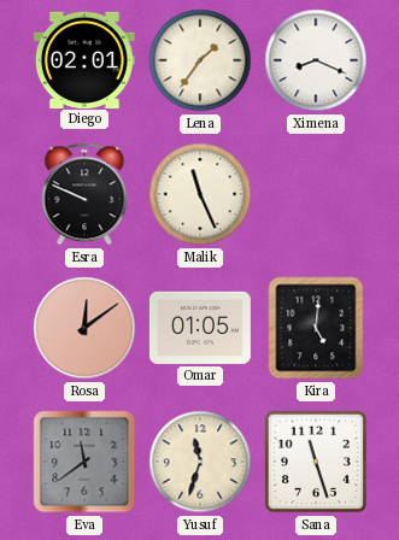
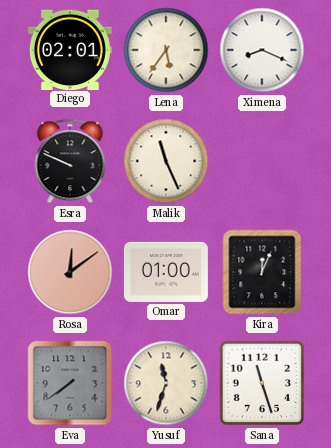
Lena: 1:36 -> 5:36
Omar: 01:05 -> 01:00
Kira: 5:01 -> 12:04
Eva: 11:39 -> 7:39
